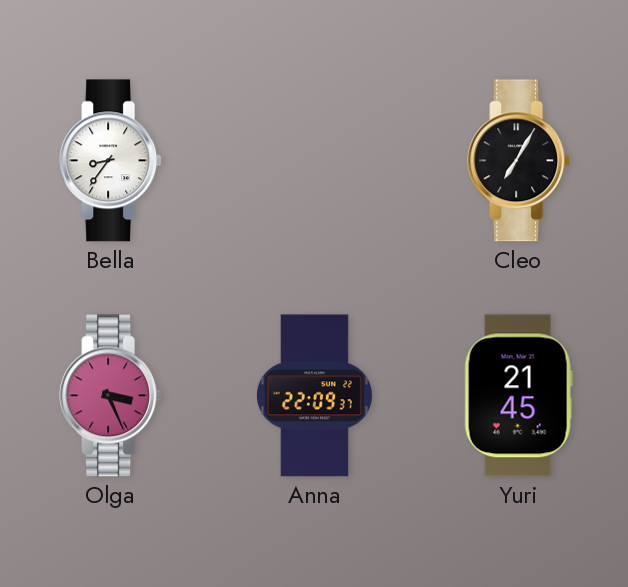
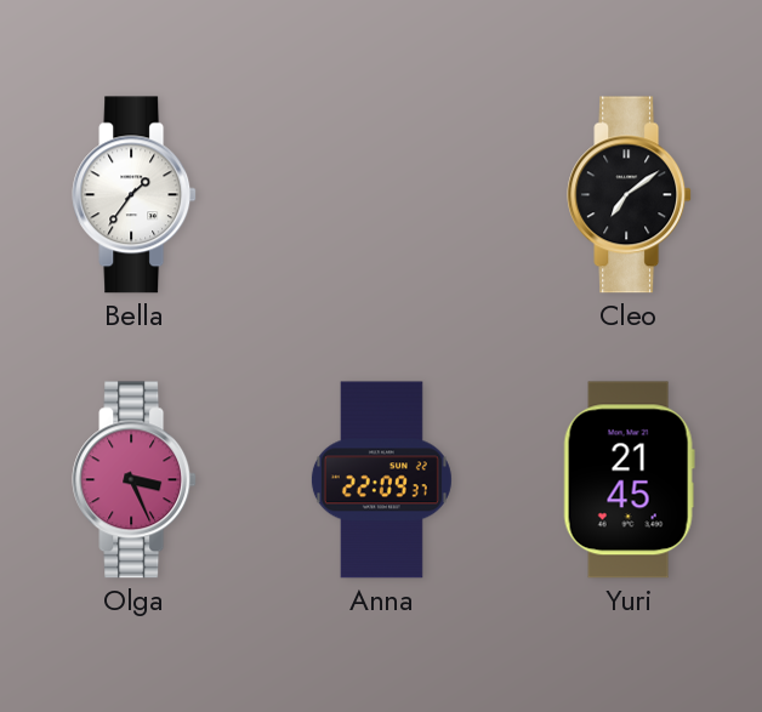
Bella: 8:36 -> 1:36
Cleo: 7:05 -> 7:09
